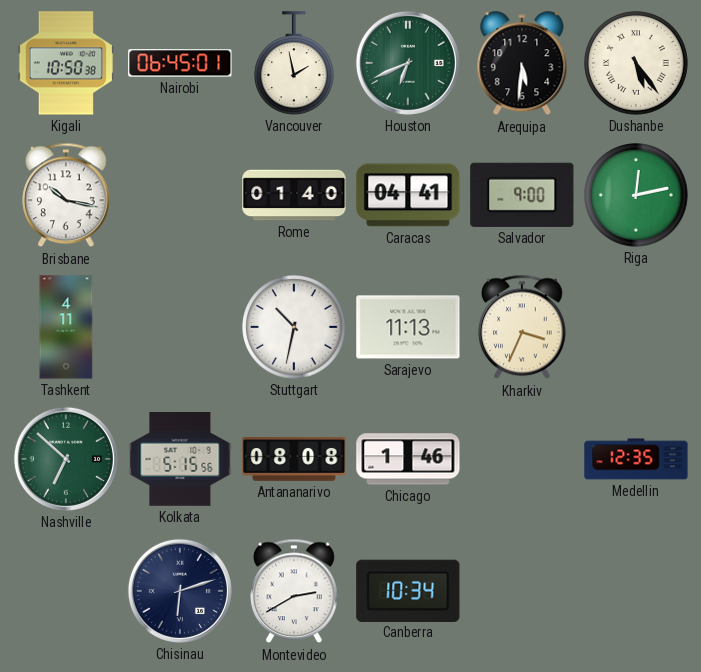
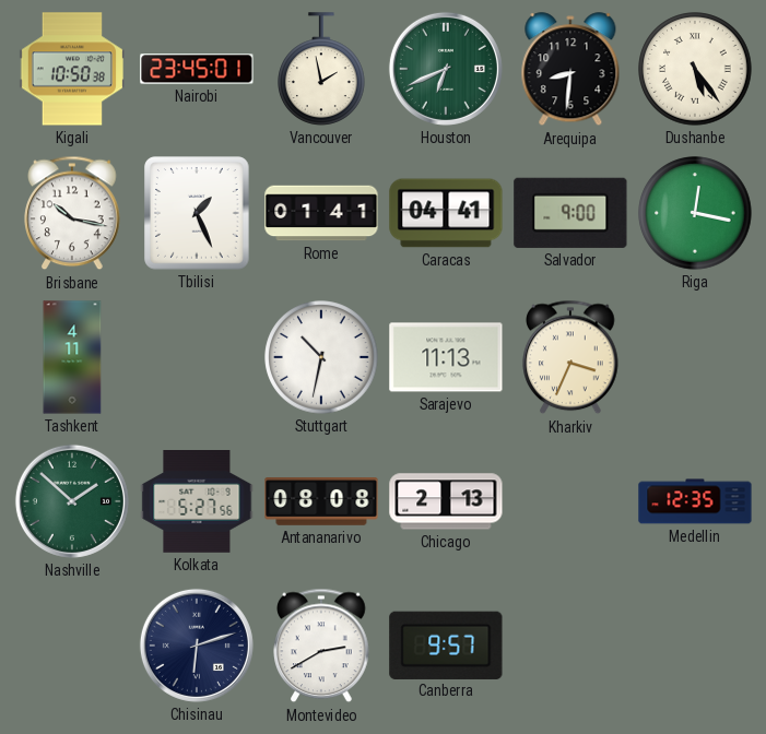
Nairobi: 06:45 -> 23:45
Arequipa: 5:31 -> 8:31
Tbilisi: none -> 1:26
Rome: 01:40 -> 01:41
Riga: 12:13 -> 12:17
Nashville: 6:52 -> 1:52
Kolkata: 5:15 -> 5:27
Chicago: 1:46 -> 2:13
Canberra: 10:34 -> 9:57
